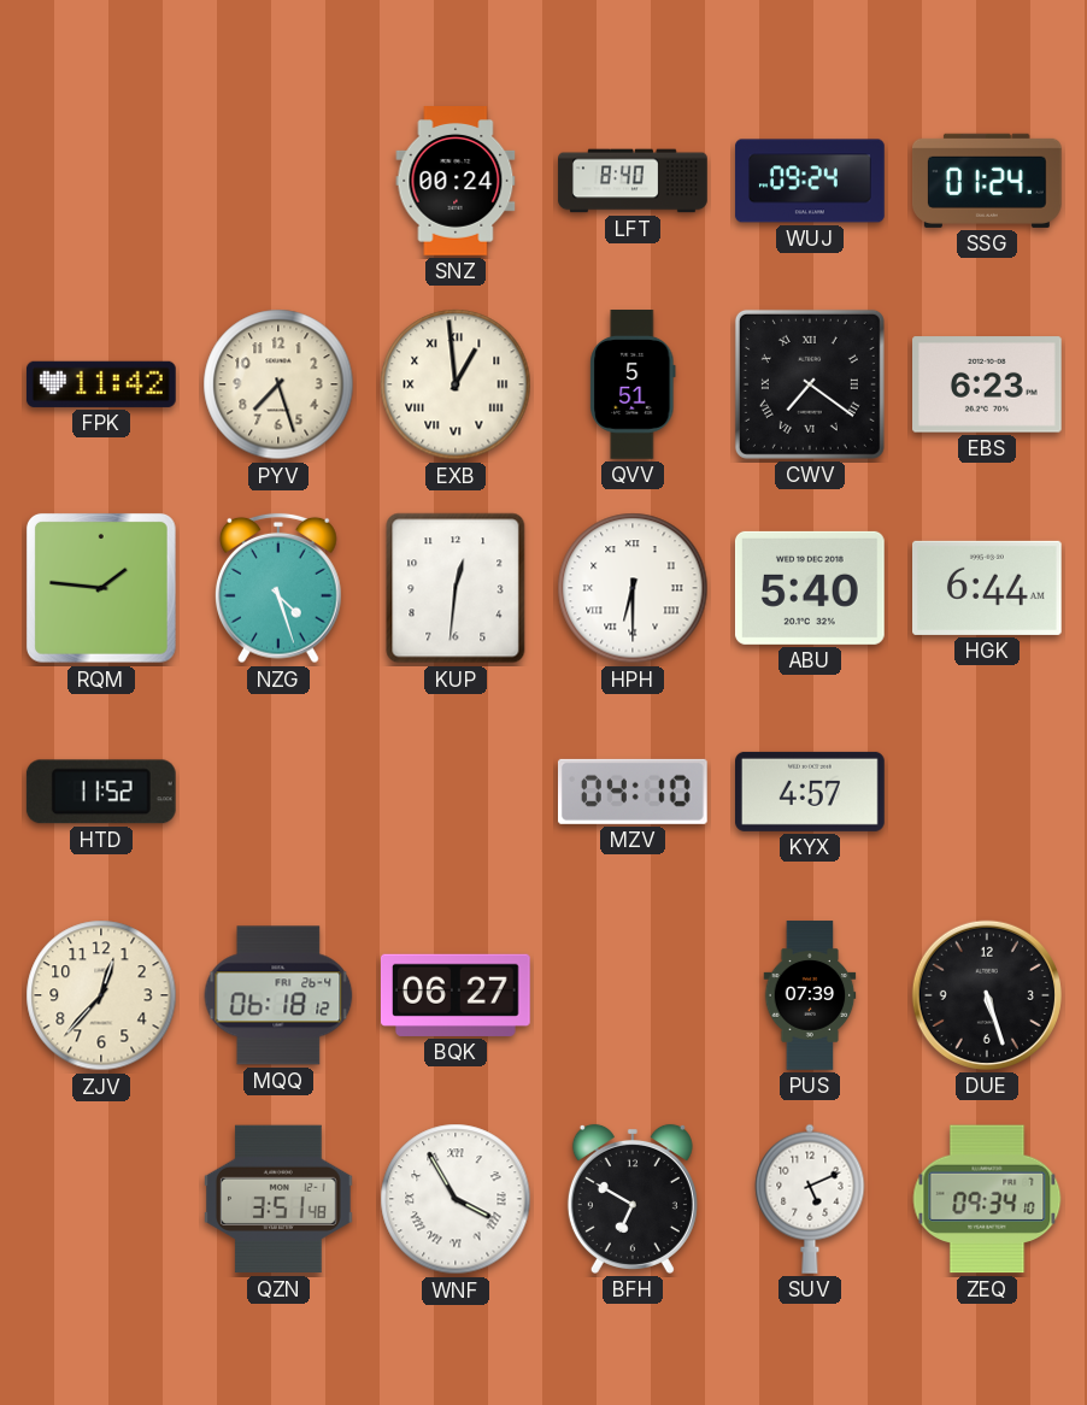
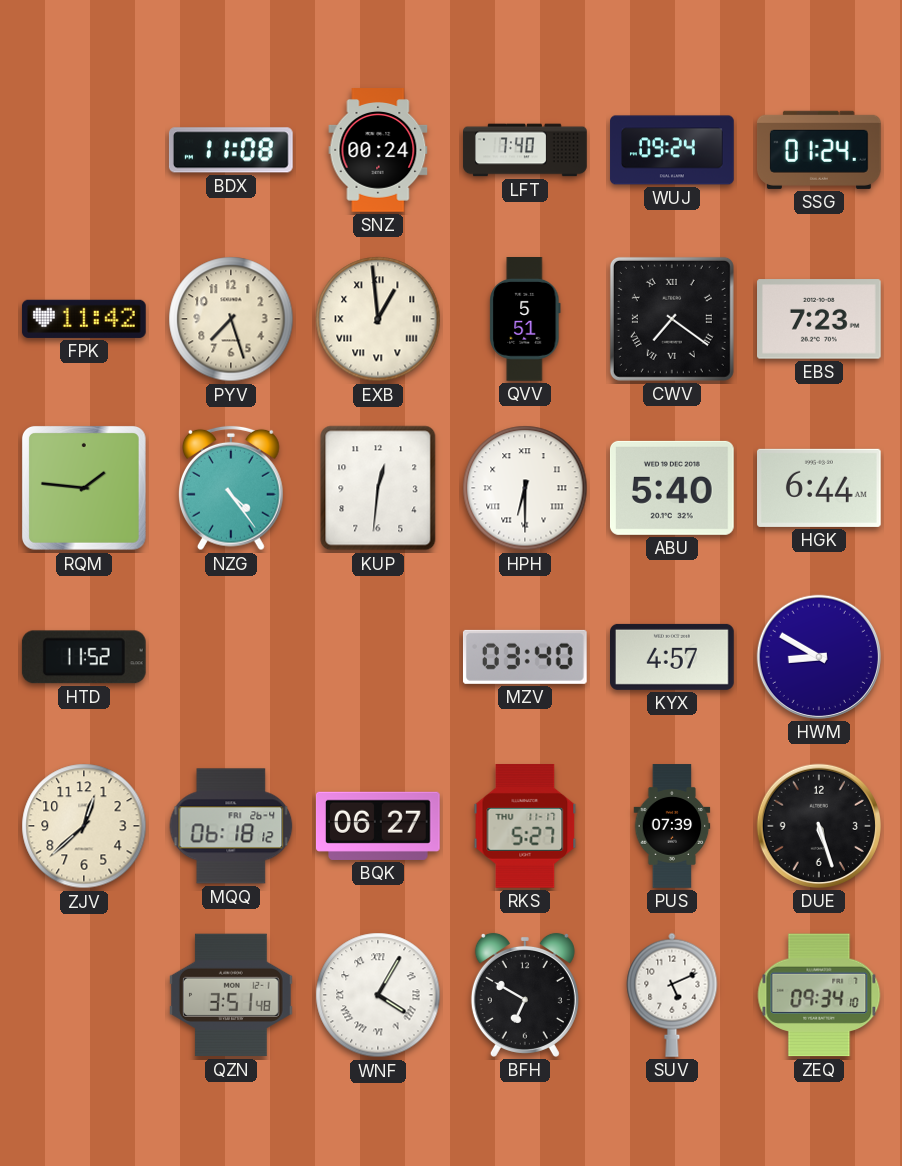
BDX: none -> 11:08
LFT: 8:40 -> 7:40
EBS: 6:23 -> 7:23
NZG: 4:27 -> 4:24
MZV: 04:10 -> 03:40
HWM: none -> 8:50
ZJV: 12:37 -> 12:38
RKS: none -> 5:27
WNF: 3:55 -> 4:05
